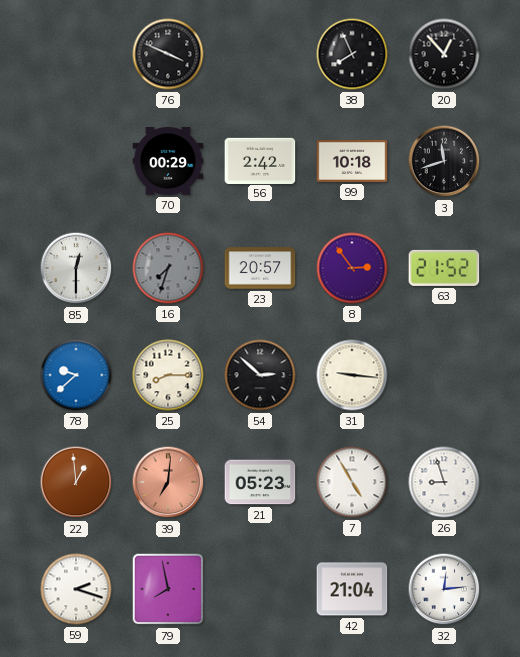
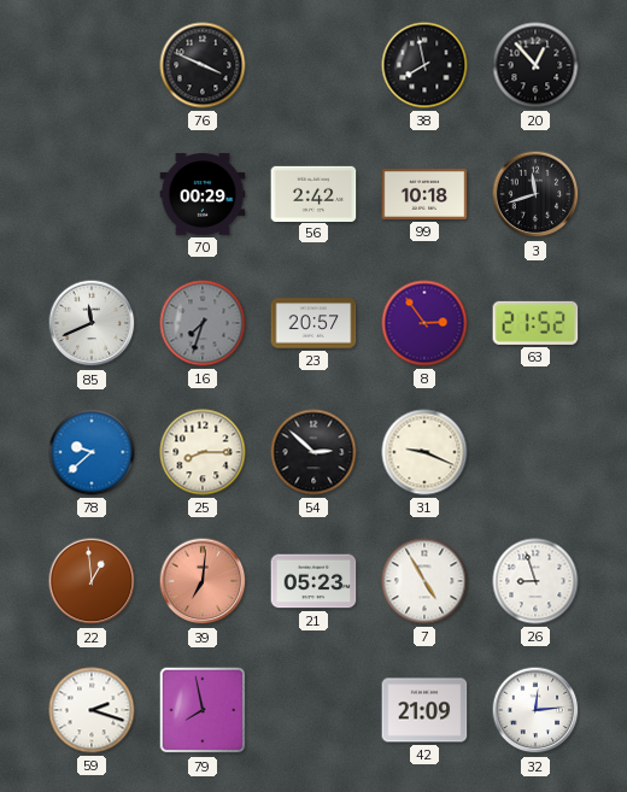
38: 7:56 -> 7:58
85: 12:30 -> 11:41
31: 9:16 -> 9:19
42: 21:04 -> 21:09
